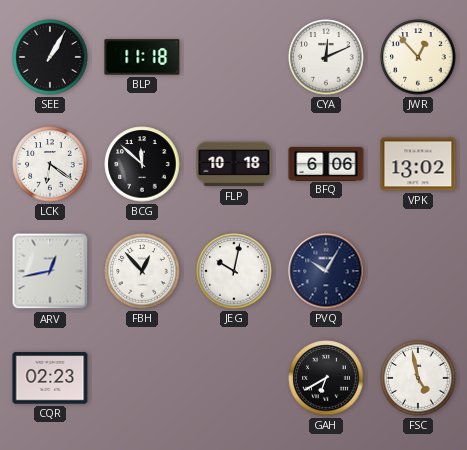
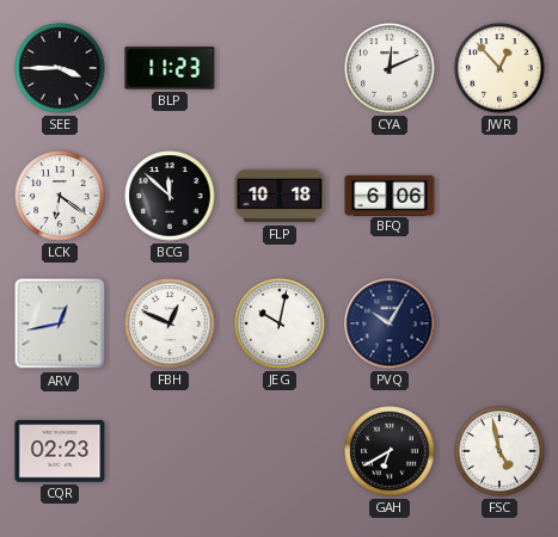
SEE: 1:05 -> 3:45
BLP: 11:18 -> 11:23
VPK: 13:02 -> none
FBH: 12:53 -> 12:49
